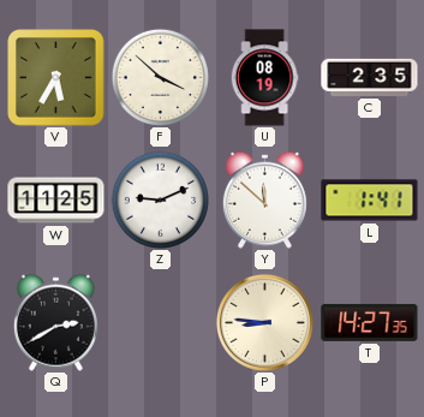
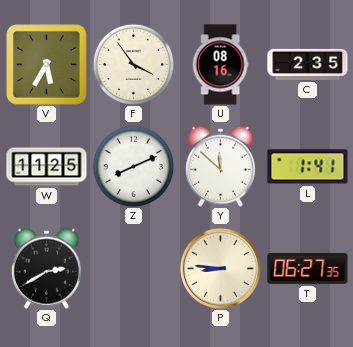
F: 3:52 -> 3:54
U: 08:19 -> 08:16
Z: 9:11 -> 8:11
T: 14:27 -> 06:27
